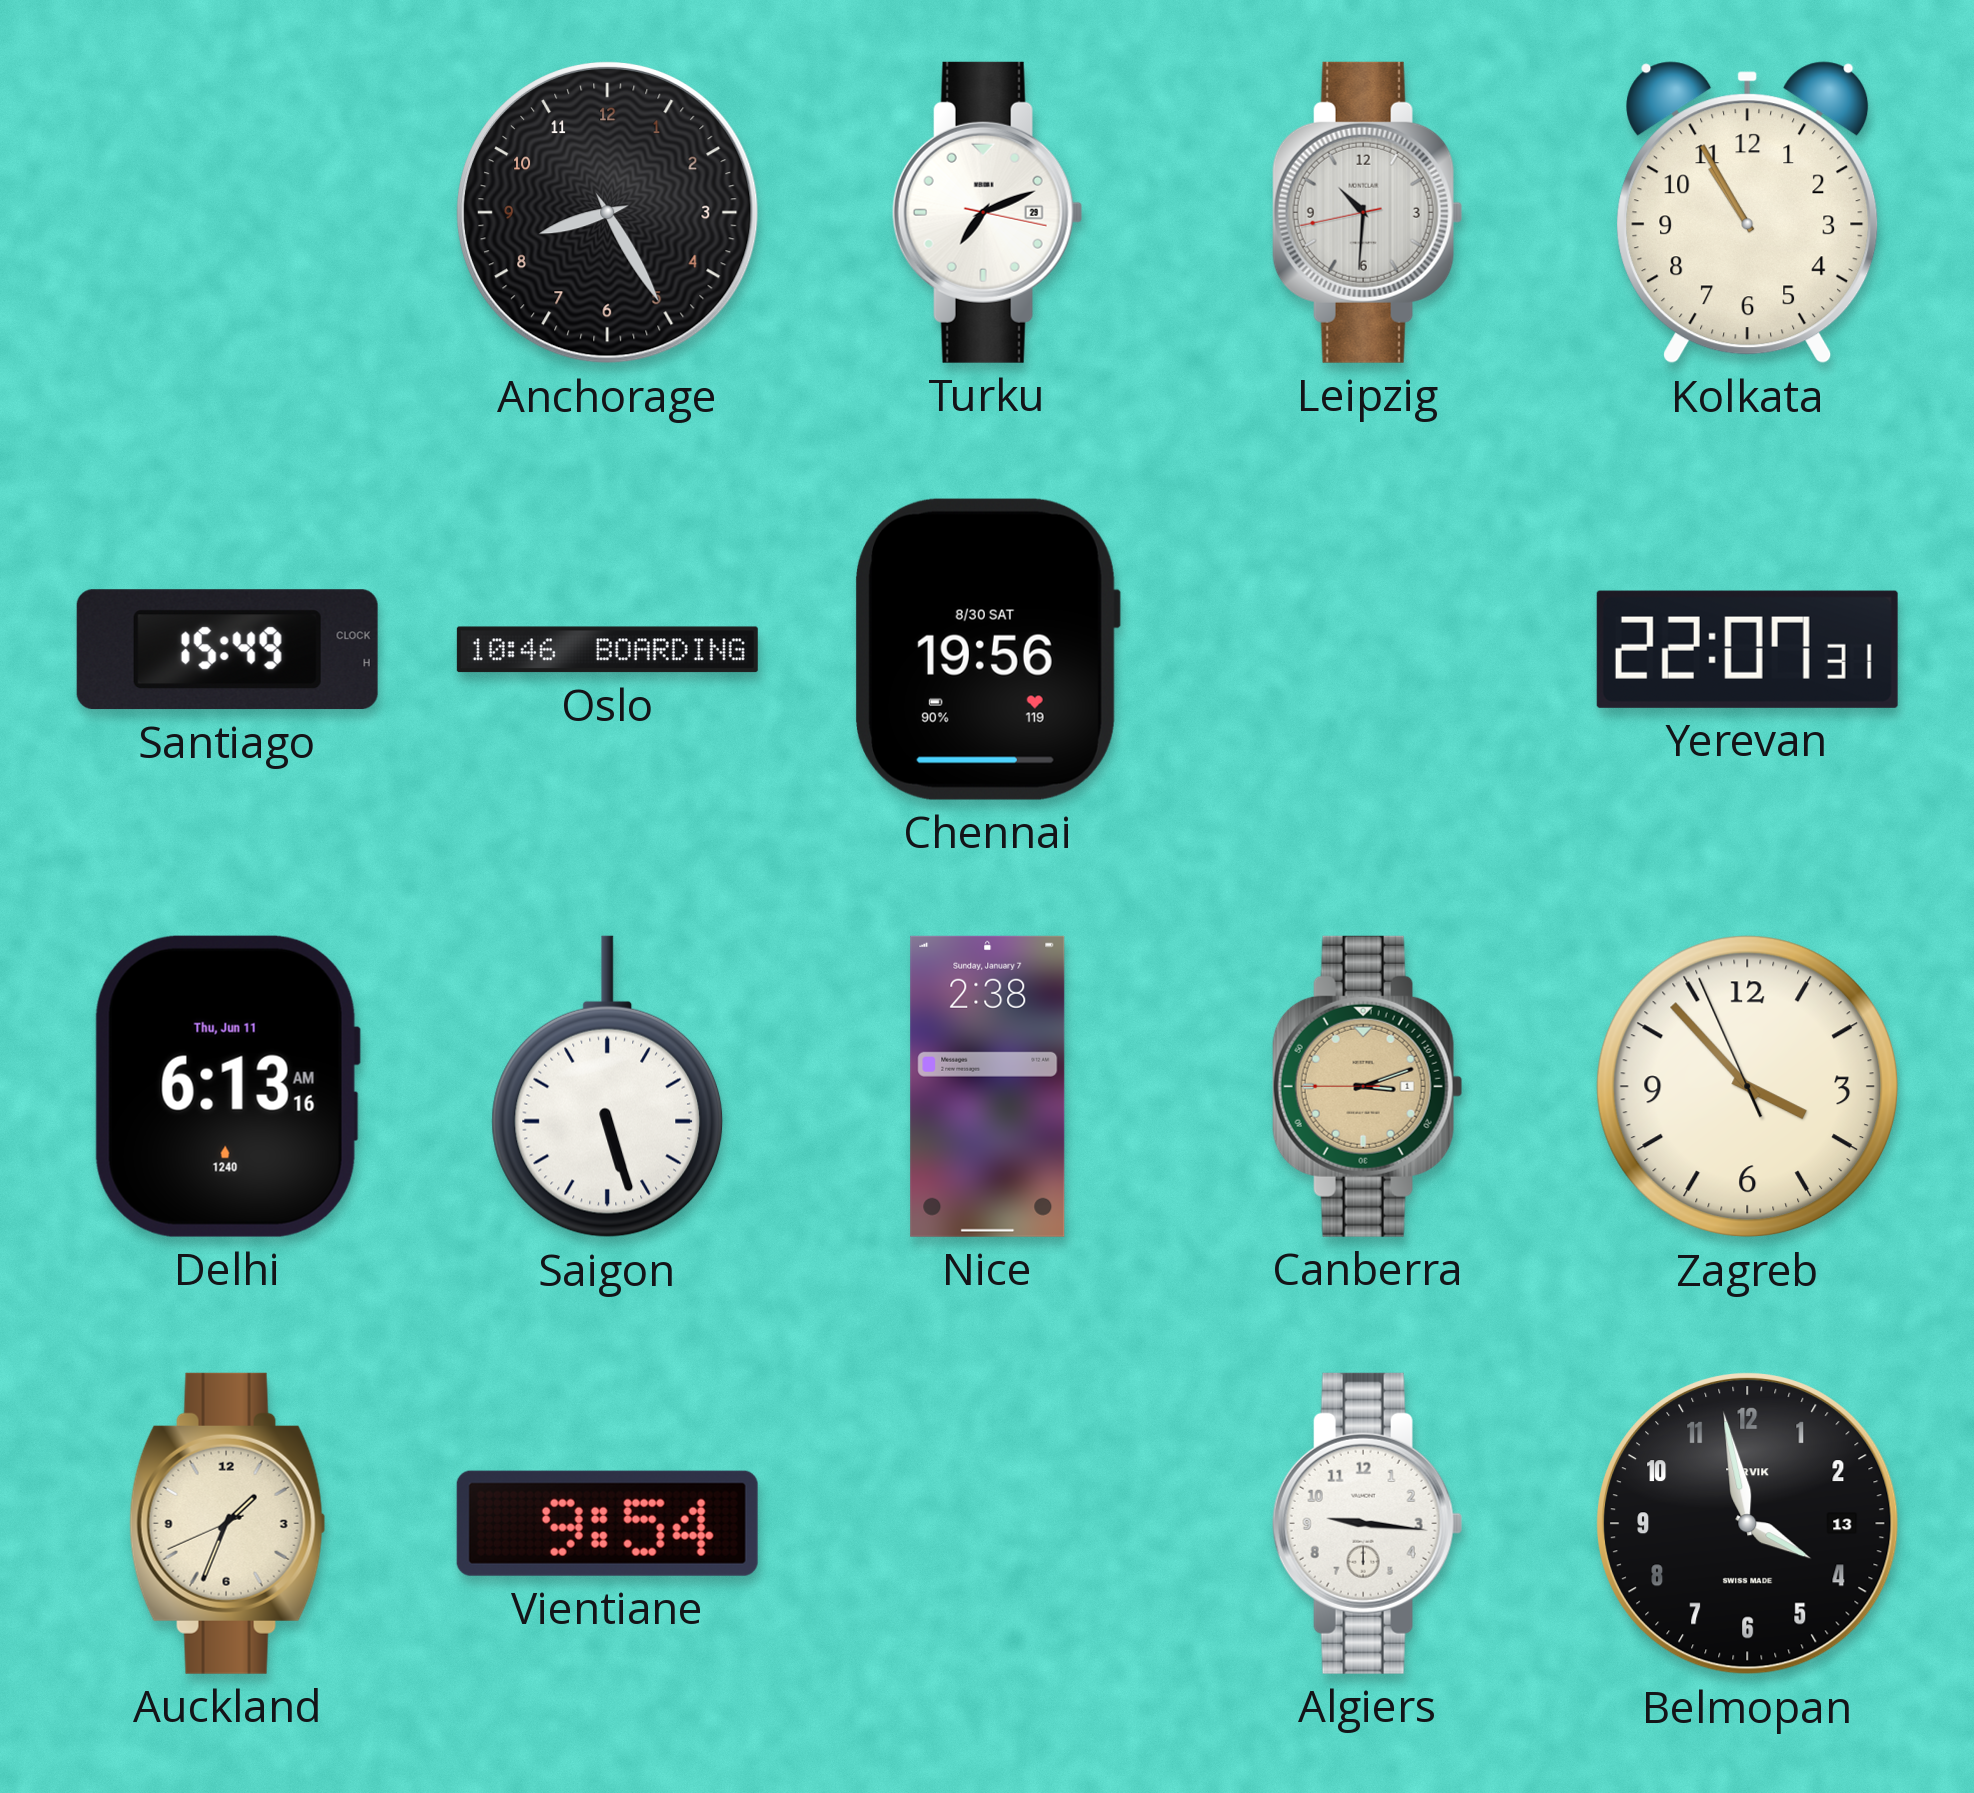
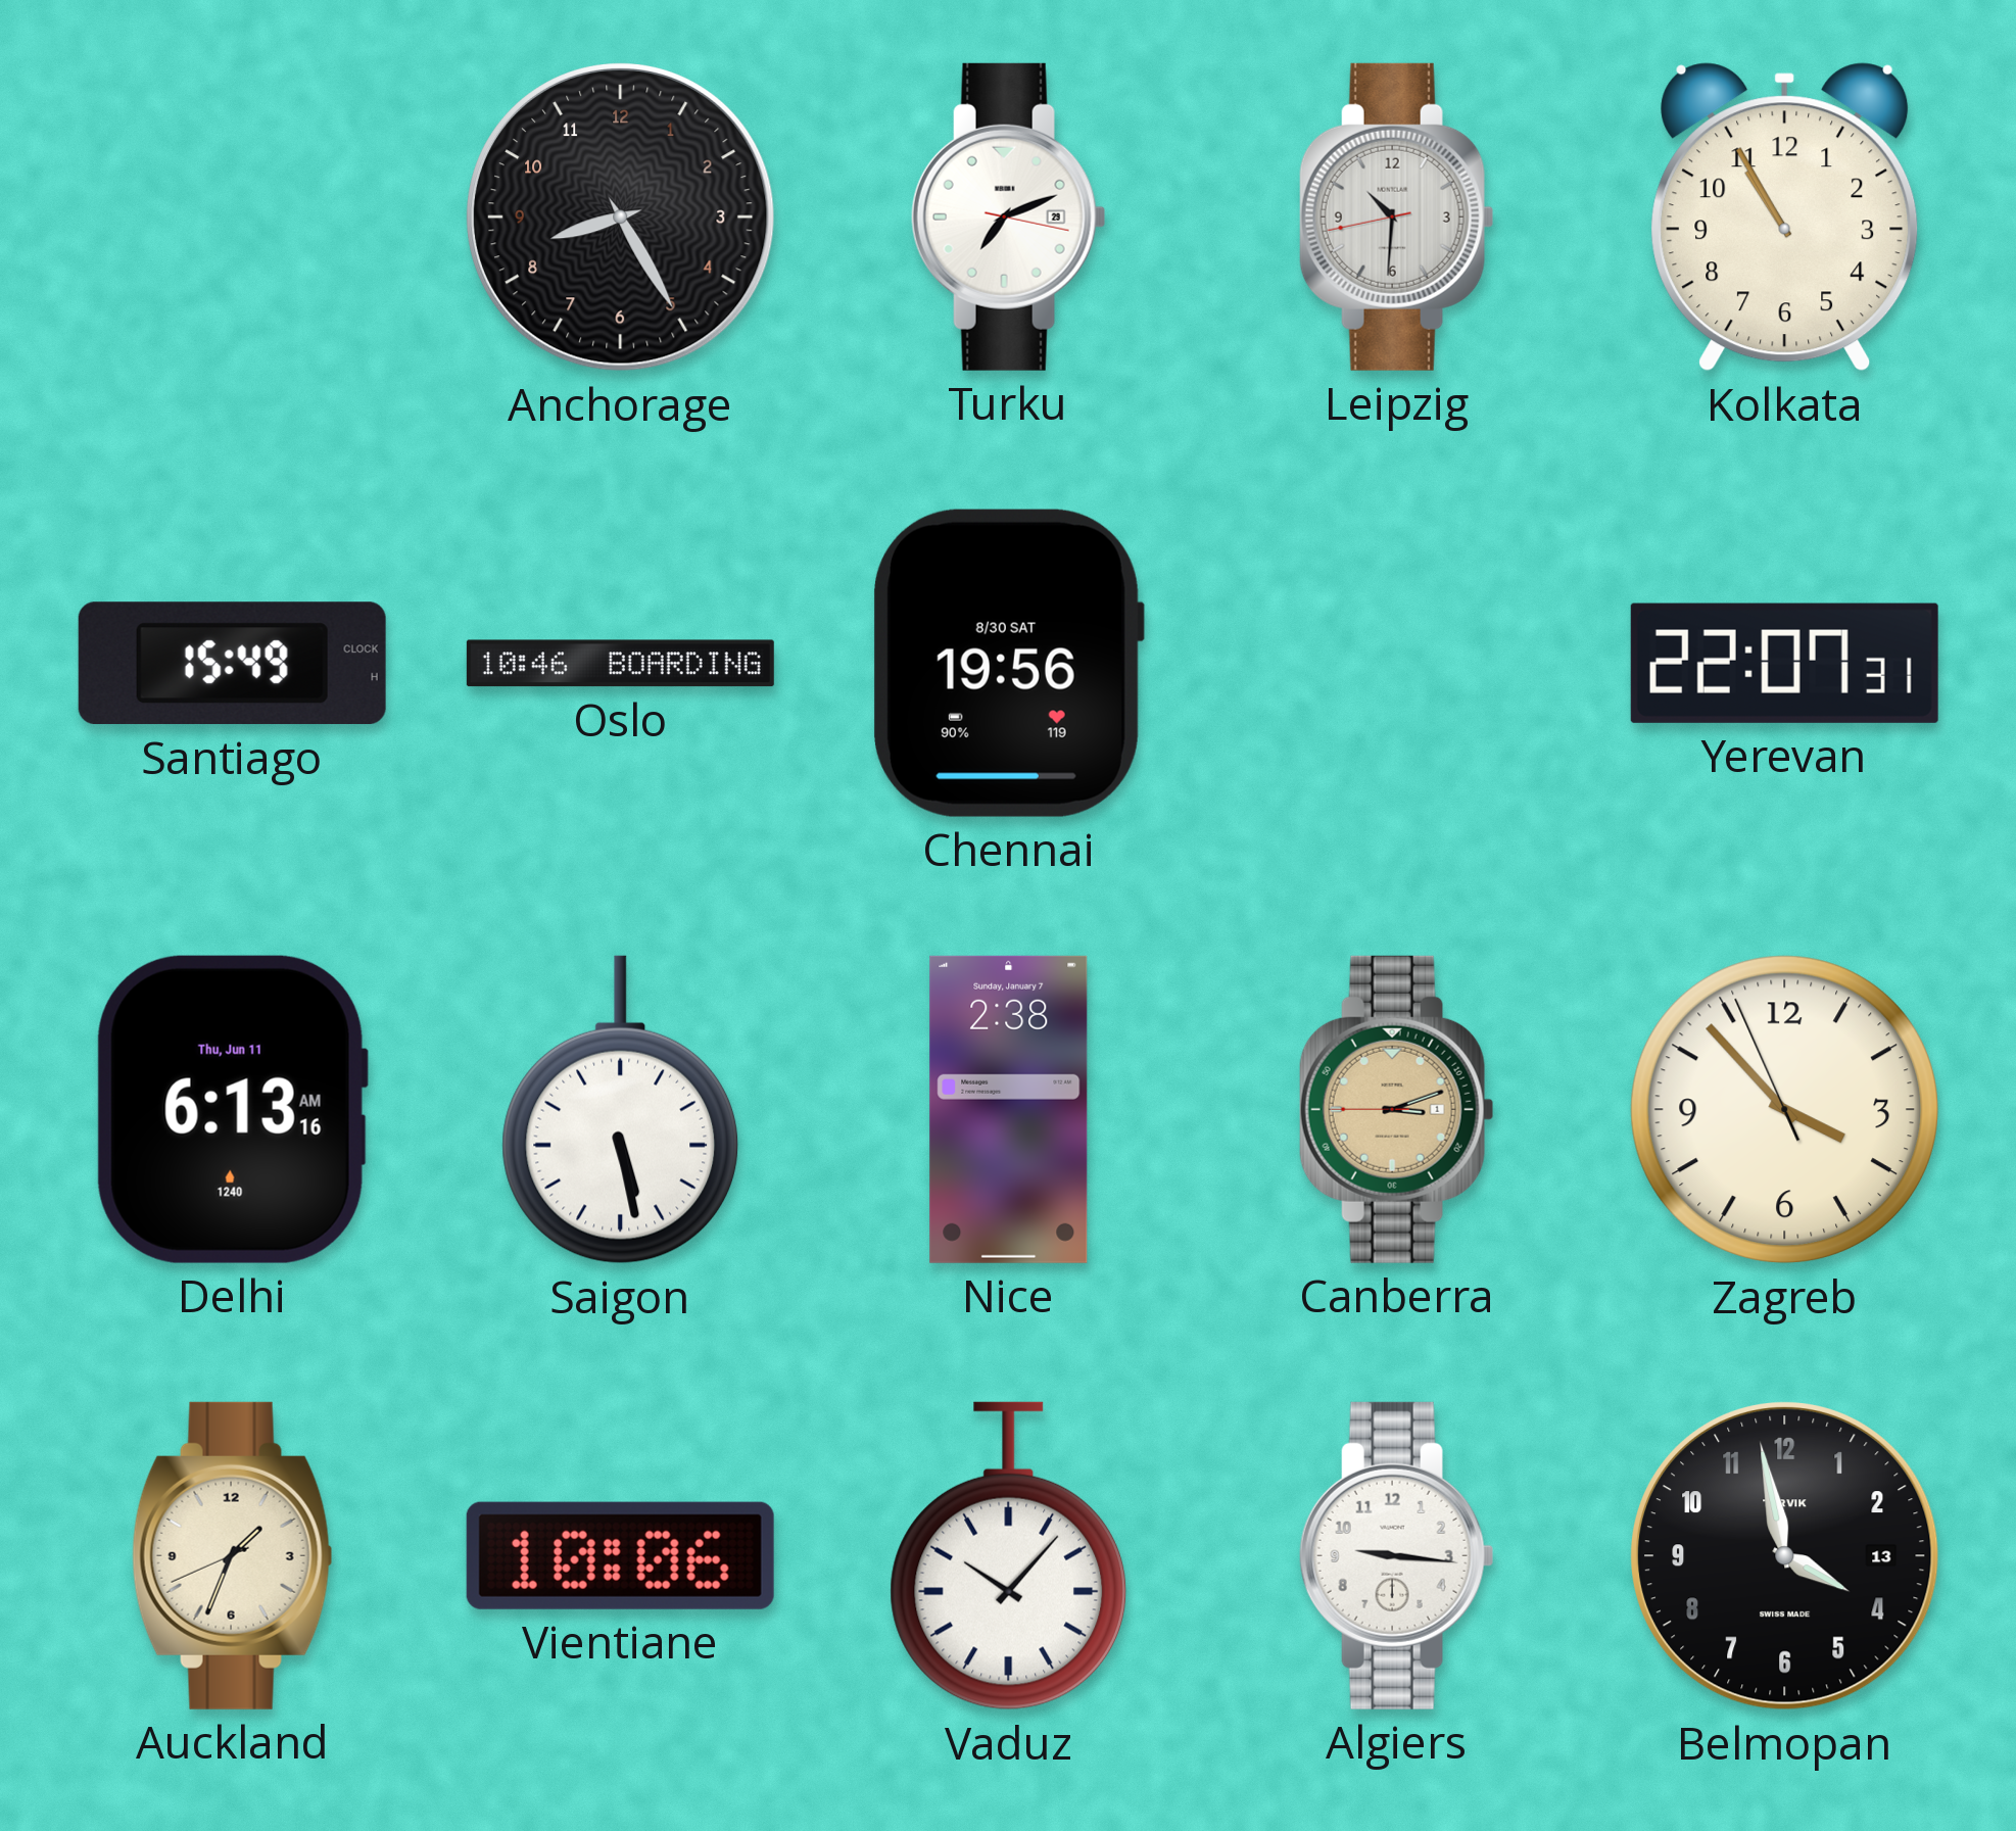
Saigon: 5:27 -> 5:28
Vientiane: 9:54 -> 10:06
Vaduz: none -> 10:07
